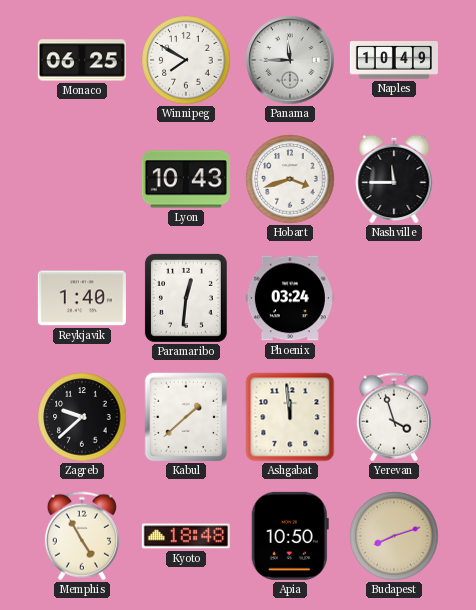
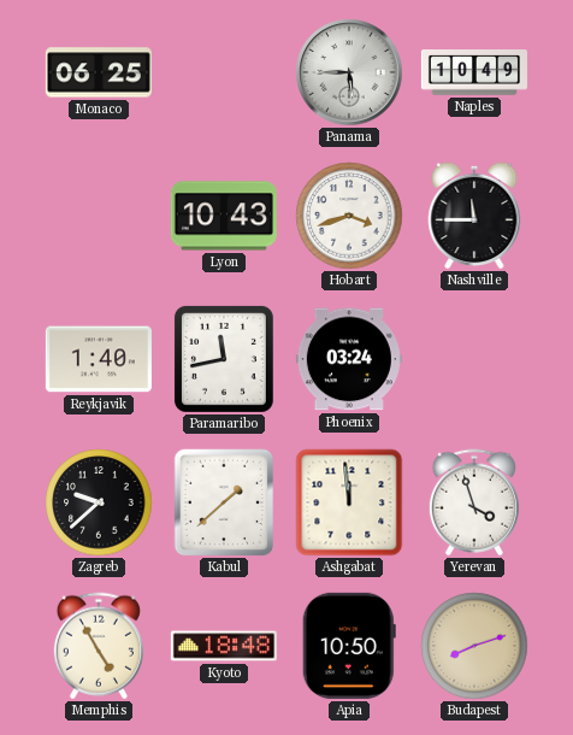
Winnipeg: 7:50 -> none
Panama: 11:45 -> 5:45
Paramaribo: 12:31 -> 11:43
